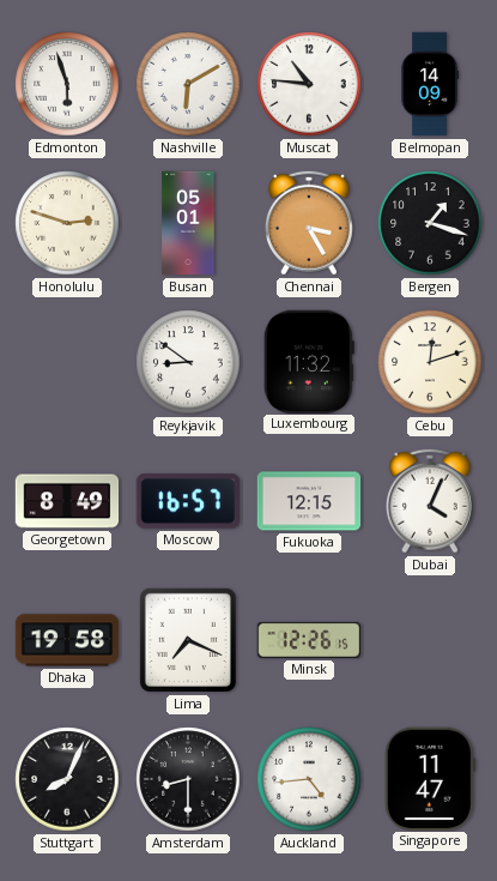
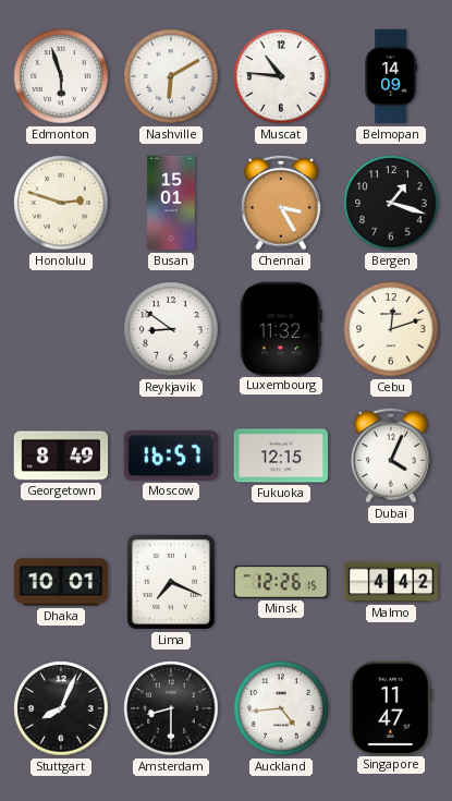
Busan: 05:01 -> 15:01
Dhaka: 19:58 -> 10:01
Malmo: none -> 4:42
